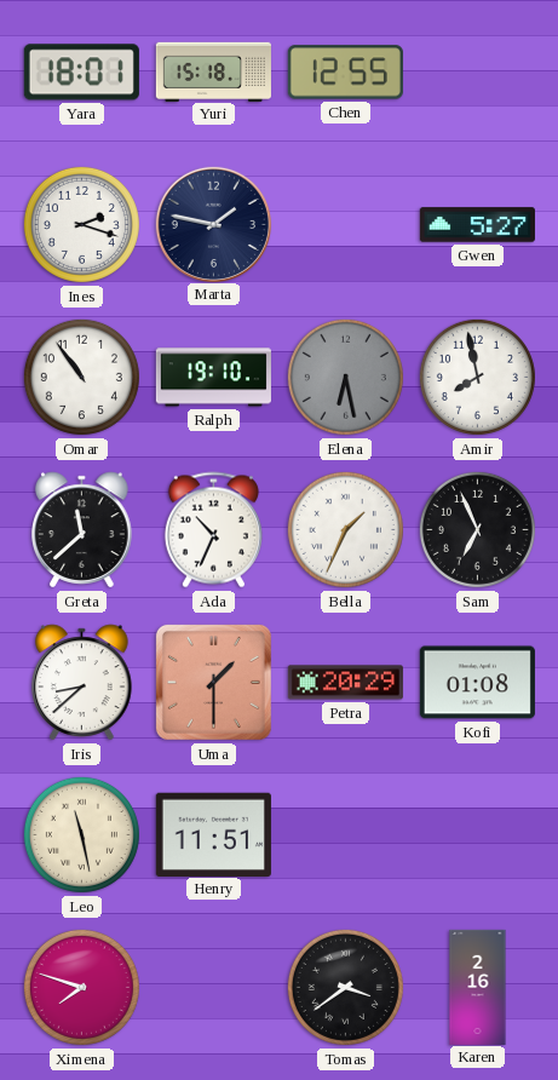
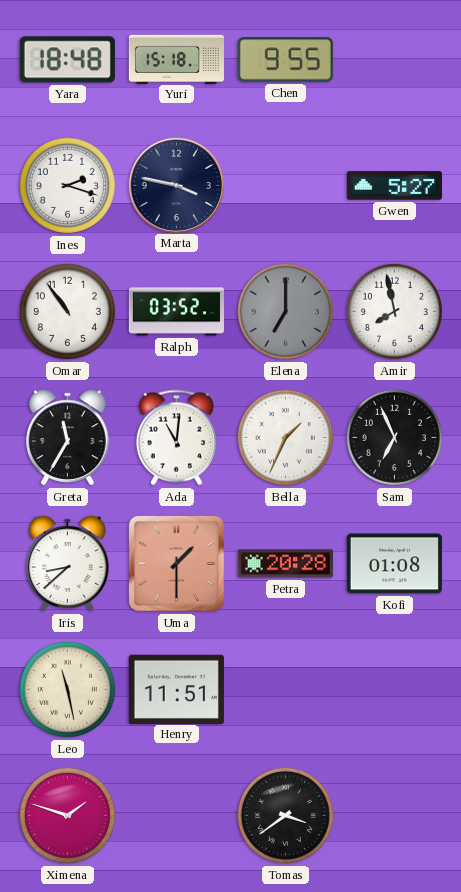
Yara: 18:01 -> 18:48
Chen: 12:55 -> 9:55
Marta: 1:47 -> 3:47
Ralph: 19:10 -> 03:52
Elena: 6:28 -> 7:00
Greta: 11:38 -> 11:35
Ada: 10:34 -> 11:01
Petra: 20:29 -> 20:28
Ximena: 7:48 -> 1:48
Karen: 2:16 -> none
